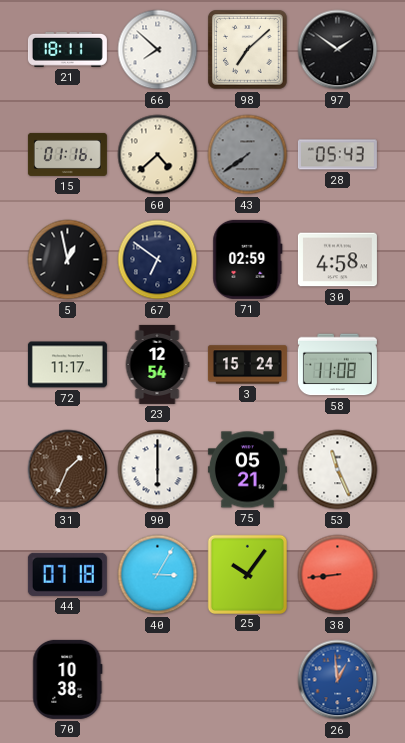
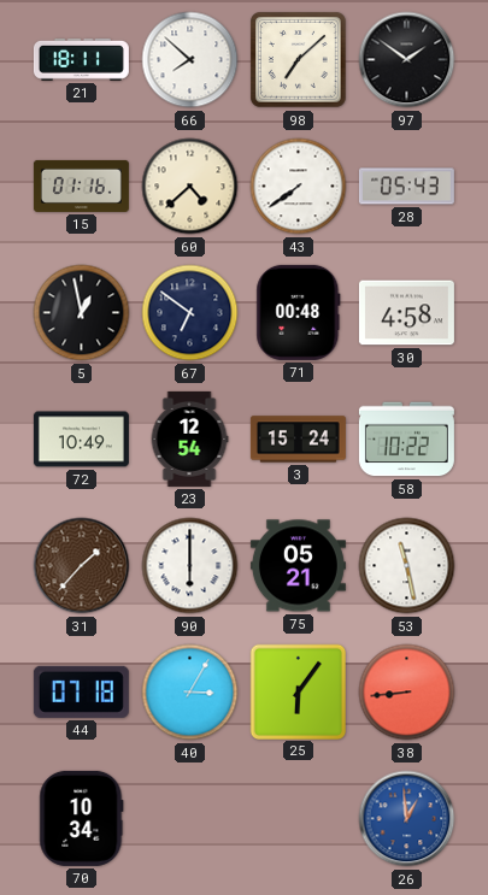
43 dial: grey -> white
71: 02:59 -> 00:48
72: 11:17 -> 10:49
58: 11:08 -> 10:22
31: 1:34 -> 1:37
53: 11:26 -> 11:28
25: 10:06 -> 6:06
70: 10:38 -> 10:34
